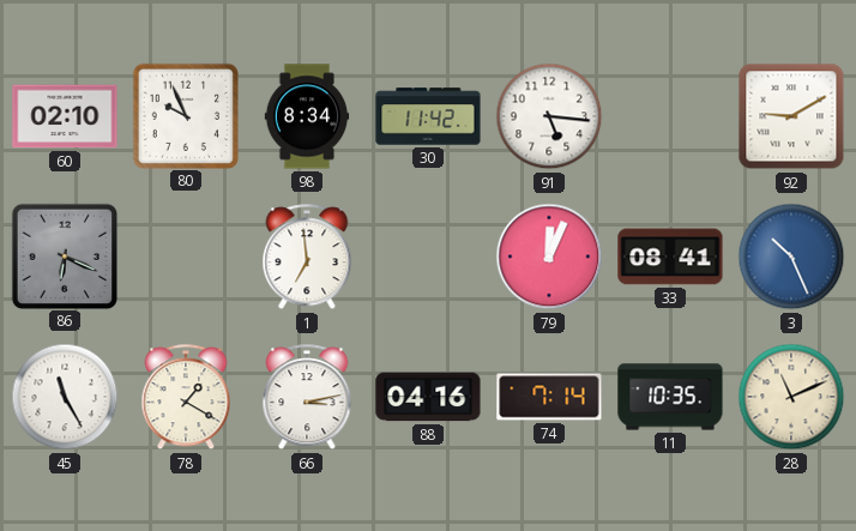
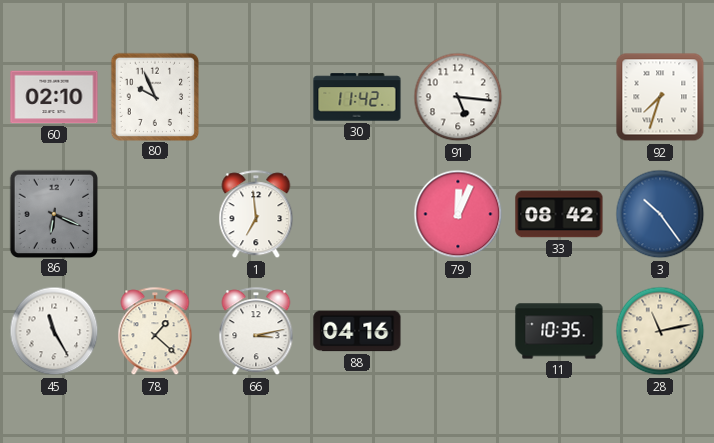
98: 8:34 -> none
92: 9:10 -> 7:33
33: 08:41 -> 08:42
3: 10:26 -> 10:24
78: 1:20 -> 1:22
74: 7:14 -> none
28: 11:11 -> 11:13
